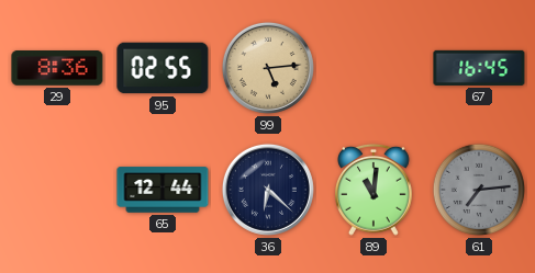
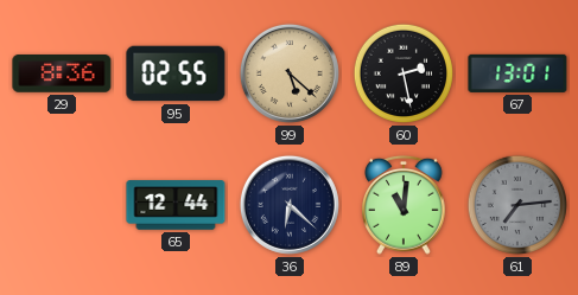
99: 5:14 -> 5:22
60: none -> 2:28
67: 16:45 -> 13:01
